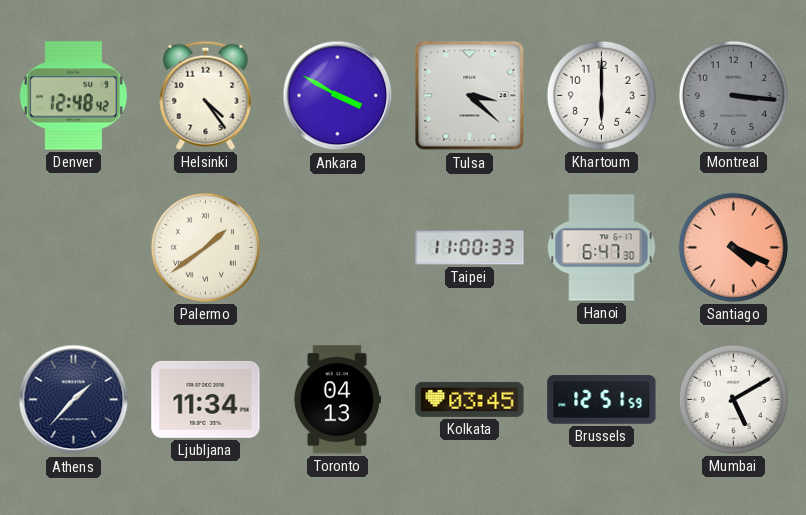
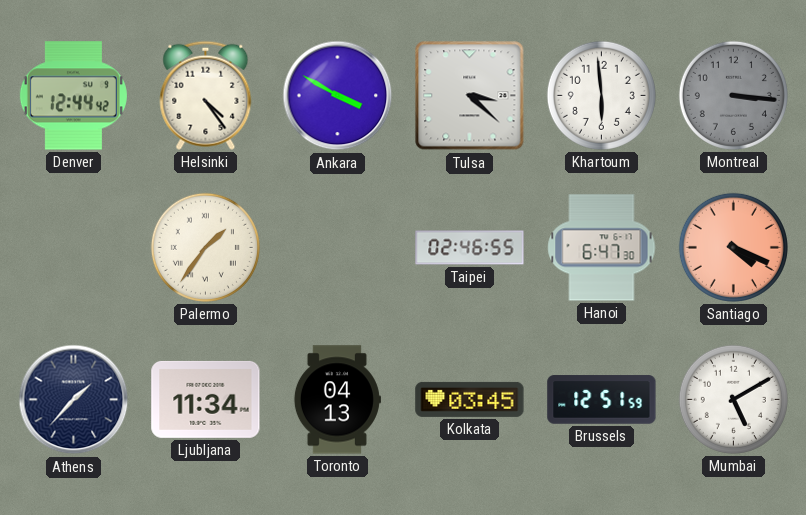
Denver: 12:48 -> 12:44
Khartoum: 6:00 -> 5:59
Palermo: 1:39 -> 1:36
Taipei: 11:00 -> 02:46
